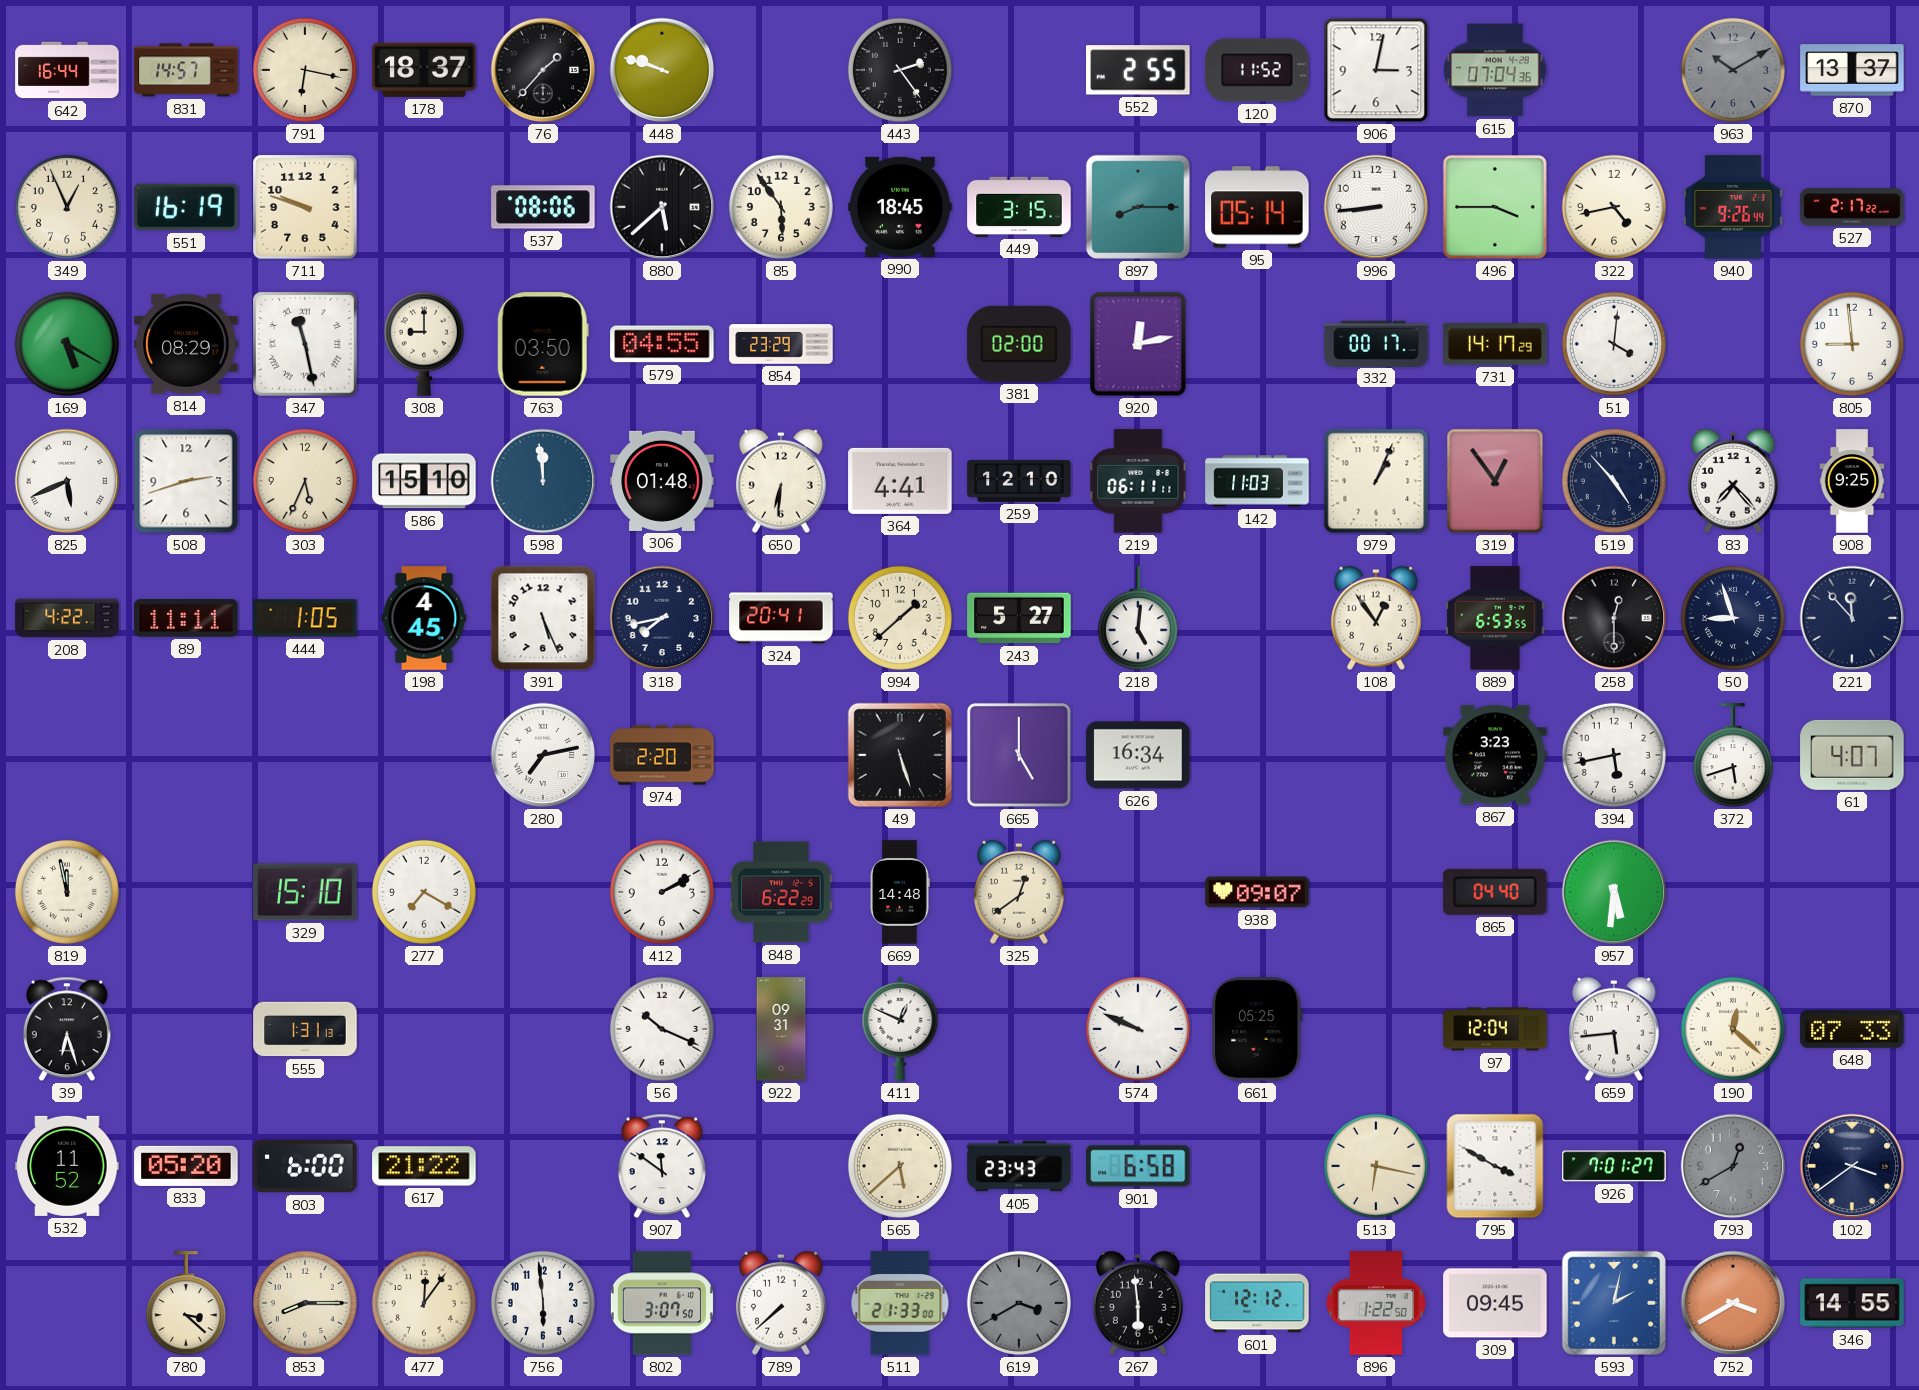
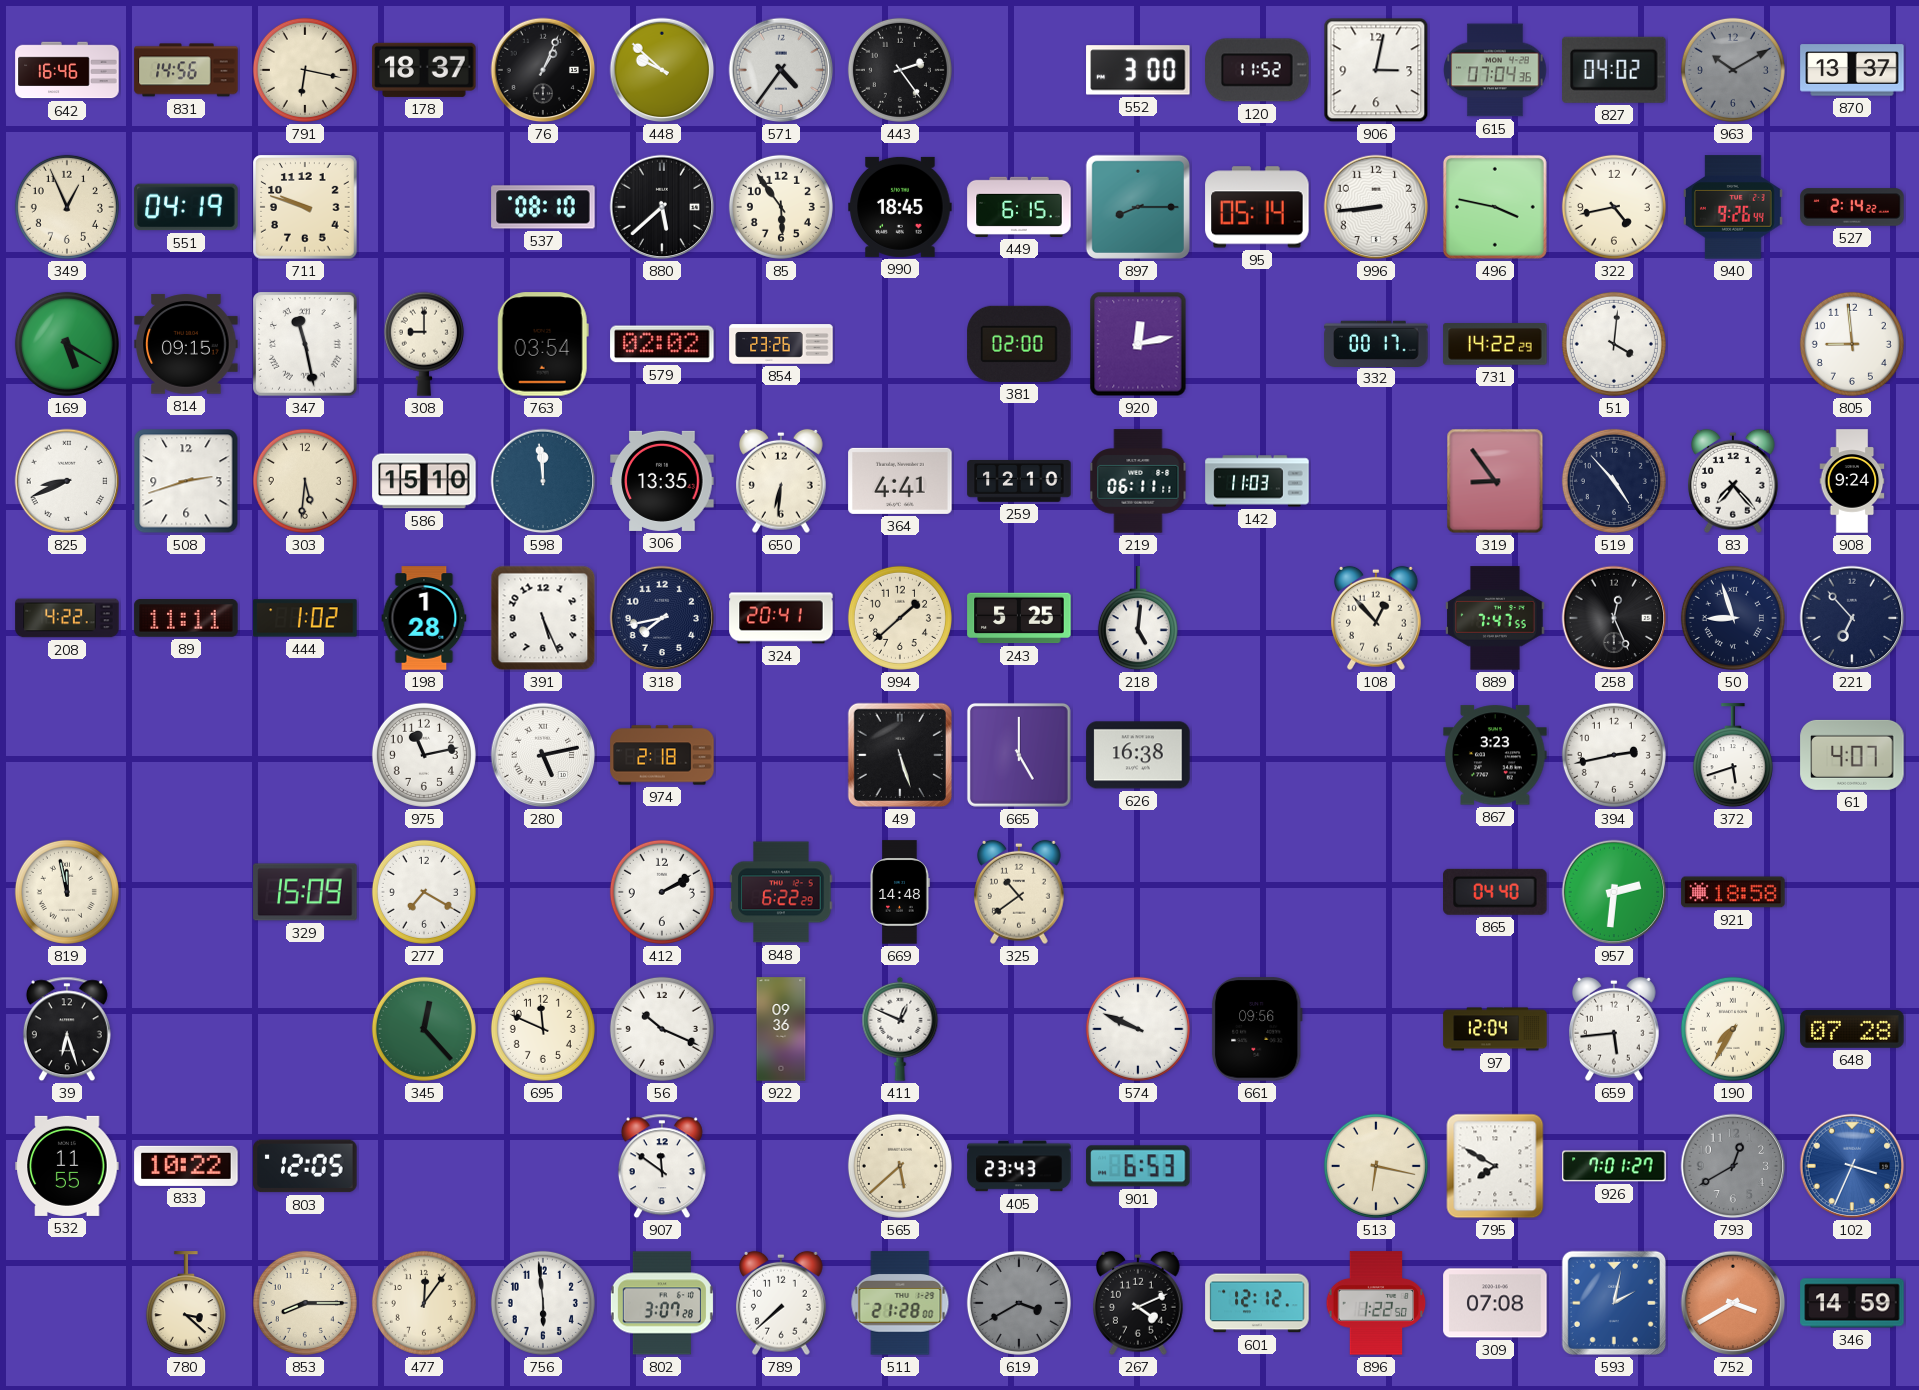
642: 16:44 -> 16:46
831: 14:57 -> 14:56
76: 1:37 -> 1:04
448: 9:48 -> 9:52
571: none -> 4:36
552: 2:55 -> 3:00
827: none -> 04:02
551: 16:19 -> 04:19
537: 08:06 -> 08:10
449: 3:15 -> 6:15
496: 3:45 -> 3:47
527: 2:17 -> 2:14
814: 08:29 -> 09:15
763: 03:50 -> 03:54
579: 04:55 -> 02:02
854: 23:29 -> 23:26
731: 14:17 -> 14:22
825: 5:41 -> 8:41
303: 5:34 -> 5:31
306: 01:48 -> 13:35
979: 1:04 -> none
319: 12:54 -> 8:54
908: 9:25 -> 9:24
444: 1:05 -> 1:02
198: 4:45 -> 1:28
243: 5:27 -> 5:25
108: 12:54 -> 12:53
889: 6:53 -> 7:47
258: 12:30 -> 12:26
221: 11:53 -> 6:53
975: none -> 11:13
280: 7:13 -> 5:13
974: 2:20 -> 2:18
626: 16:34 -> 16:38
394: 5:43 -> 2:43
329: 15:10 -> 15:09
325: 12:39 -> 10:39
938: 09:07 -> none
957: 5:31 -> 2:31
921: none -> 18:58
555: 1:31 -> none
345: none -> 12:23
695: none -> 11:49
922: 09:31 -> 09:36
661: 05:25 -> 09:56
190: 12:22 -> 7:35
648: 07:33 -> 07:28
532: 11:52 -> 11:55
833: 05:20 -> 10:22
803: 6:00 -> 12:05
617: 21:22 -> none
901: 6:58 -> 6:53
795: 3:50 -> 7:50
102: 3:39 -> 3:34
102 dial: navy -> blue
802: 3:07:50 -> 3:07:28
511: 21:33 -> 21:28
267: 5:59 -> 4:11
309: 09:45 -> 07:08
346: 14:55 -> 14:59
